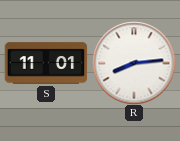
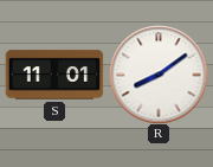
R: 8:14 -> 8:09
